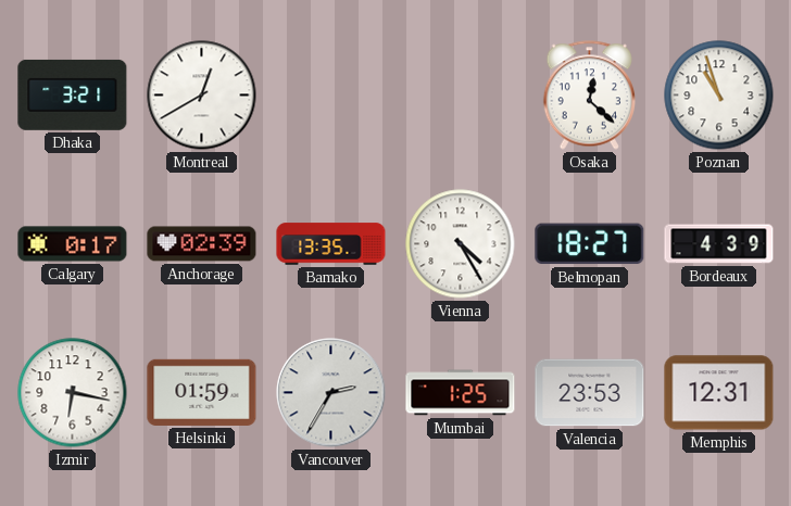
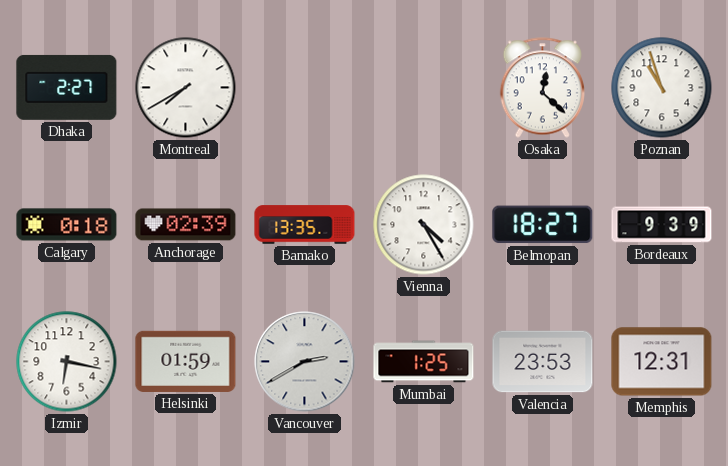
Dhaka: 3:21 -> 2:27
Montreal: 12:40 -> 7:40
Calgary: 0:17 -> 0:18
Bordeaux: 4:39 -> 9:39
Vancouver: 2:35 -> 2:40
